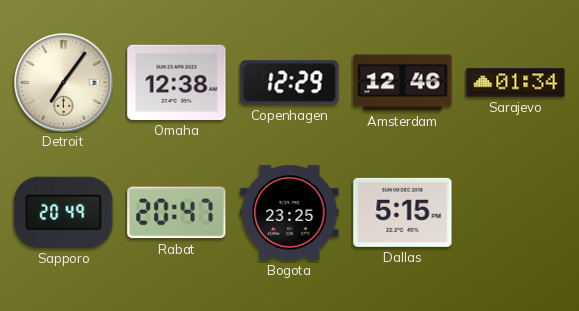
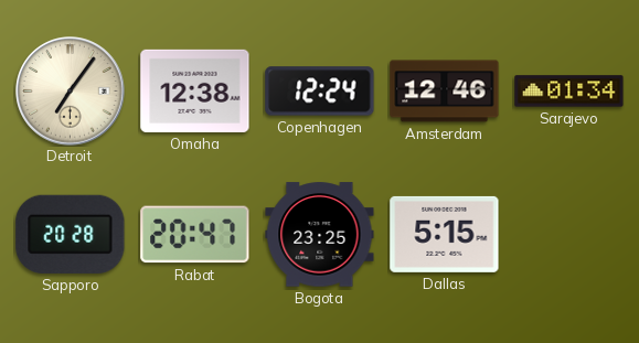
Copenhagen: 12:29 -> 12:24
Sapporo: 20:49 -> 20:28
